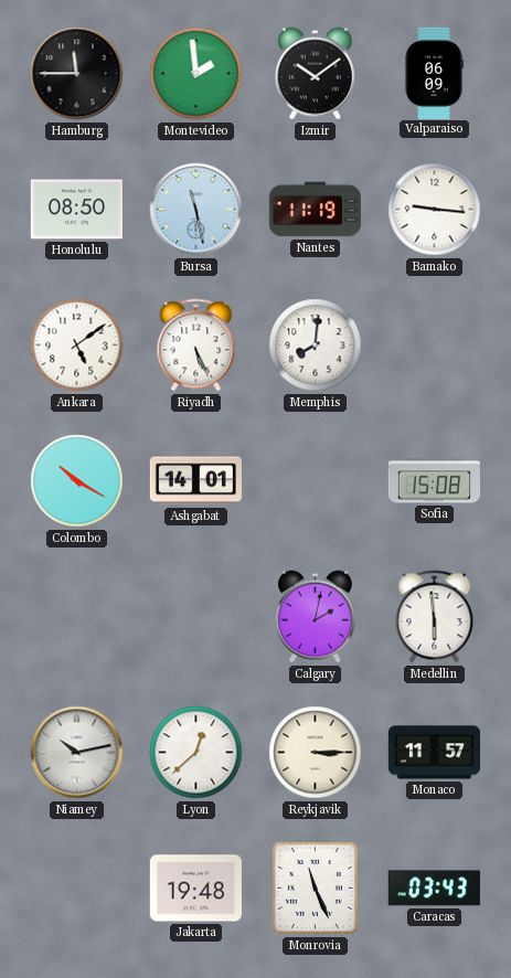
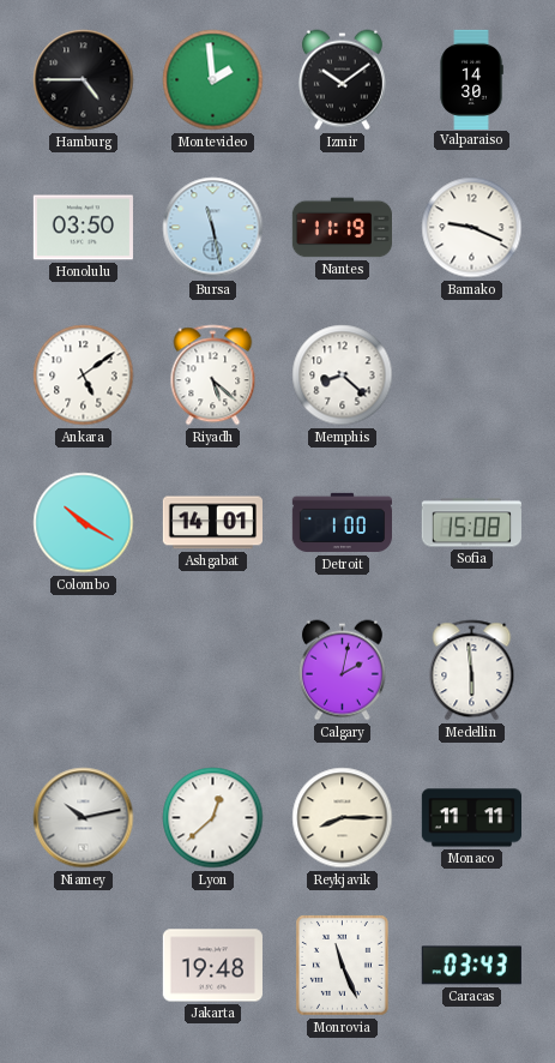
Hamburg: 11:45 -> 4:45
Valparaiso: 06:09 -> 14:30
Honolulu: 08:50 -> 03:50
Bamako: 9:16 -> 9:19
Riyadh: 5:26 -> 5:22
Memphis: 8:01 -> 8:22
Detroit: none -> 1:00
Reykjavik: 3:15 -> 8:15
Monaco: 11:57 -> 11:11
